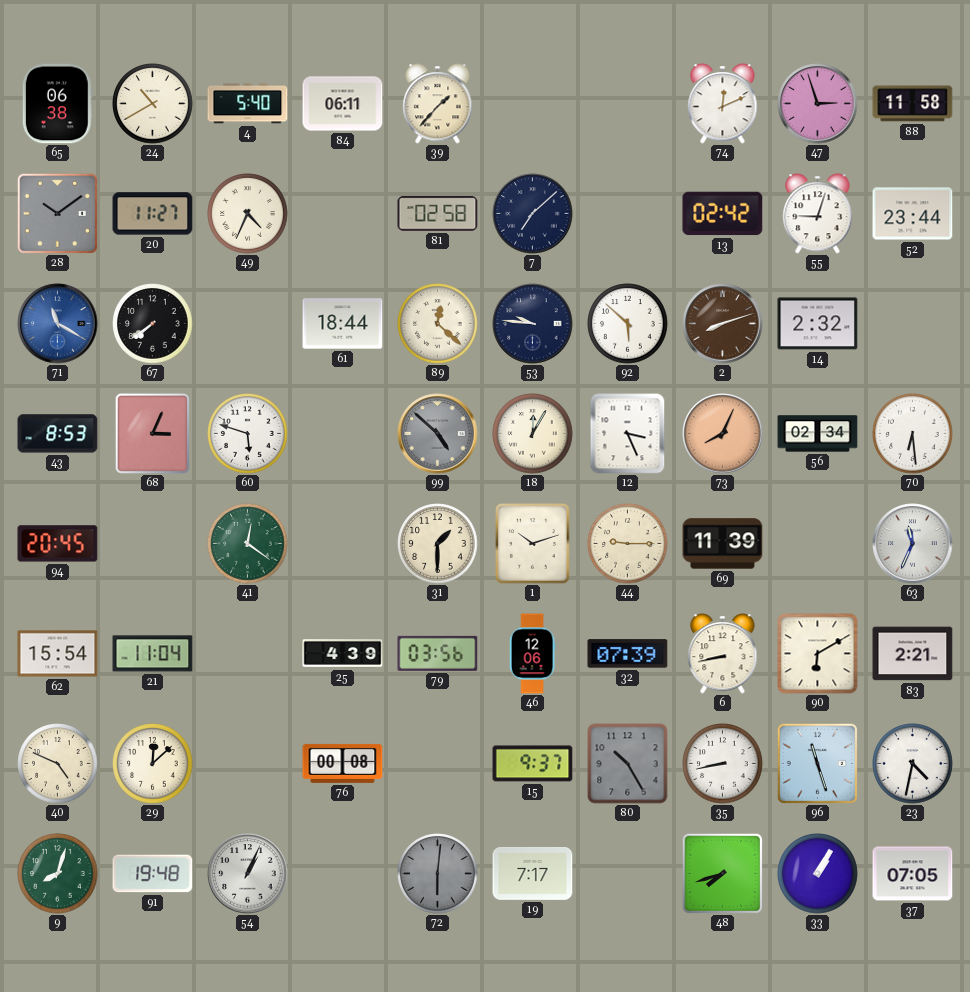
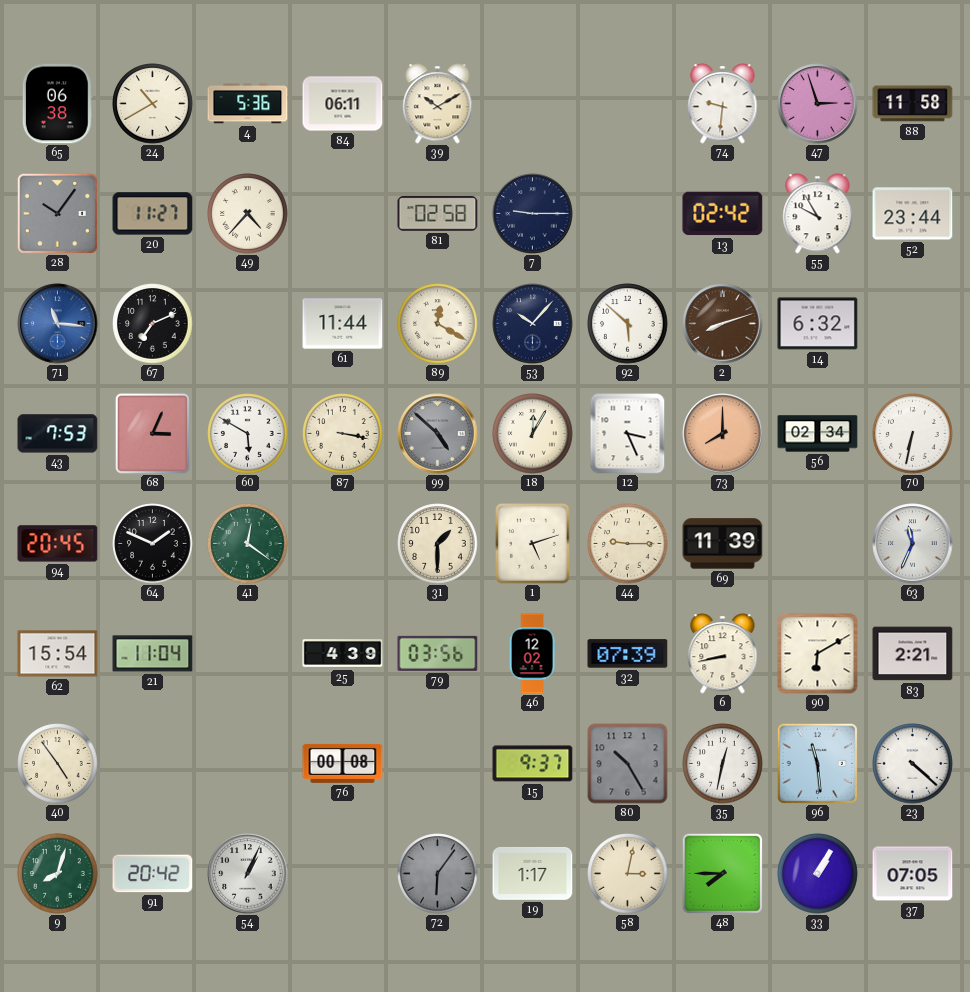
4: 5:40 -> 5:36
39: 1:37 -> 10:10
74: 12:11 -> 9:31
28: 10:09 -> 10:06
49: 4:34 -> 4:37
7: 7:08 -> 9:15
55: 9:03 -> 9:55
71: 11:20 -> 11:16
67: 7:39 -> 7:11
61: 18:44 -> 11:44
89: 12:22 -> 12:20
53: 9:46 -> 10:07
14: 2:32 -> 6:32
43: 8:53 -> 7:53
60: 5:48 -> 5:50
87: none -> 3:17
73: 8:04 -> 8:00
70: 6:29 -> 6:32
64: none -> 1:49
1: 10:12 -> 5:12
46: 12:06 -> 12:02
40: 4:49 -> 4:54
29: 12:08 -> none
35: 8:43 -> 12:32
96: 11:27 -> 11:29
23: 4:32 -> 4:22
91: 19:48 -> 20:42
72: 6:01 -> 6:06
19: 7:17 -> 1:17
58: none -> 3:02
48: 7:42 -> 7:45
